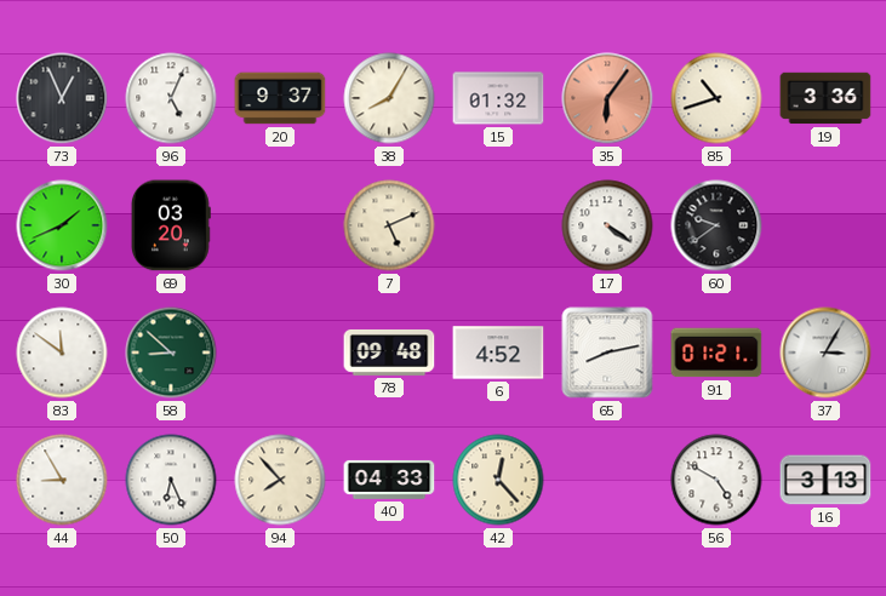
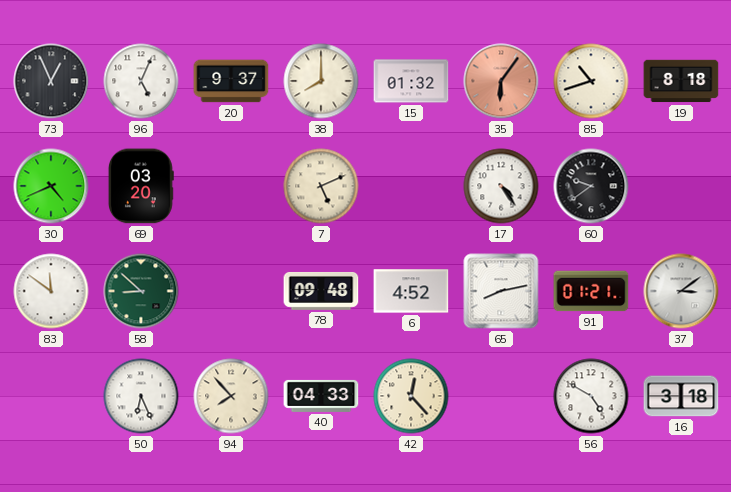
38: 8:05 -> 8:00
19: 3:36 -> 8:18
30: 1:41 -> 4:41
17: 4:21 -> 4:24
37: 3:05 -> 3:09
44: 8:55 -> none
16: 3:13 -> 3:18
